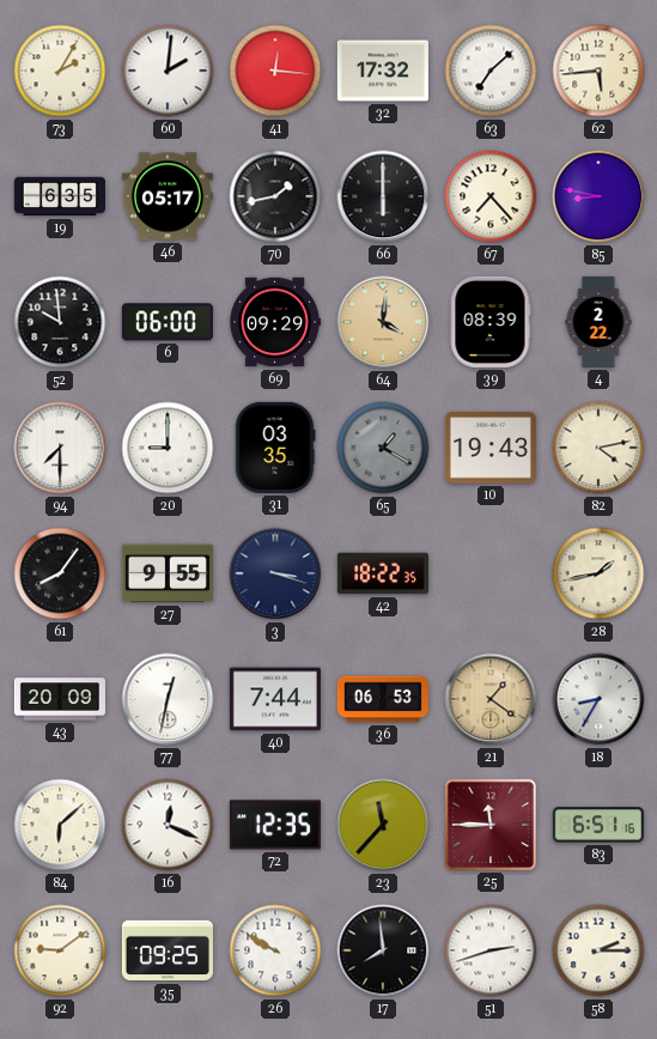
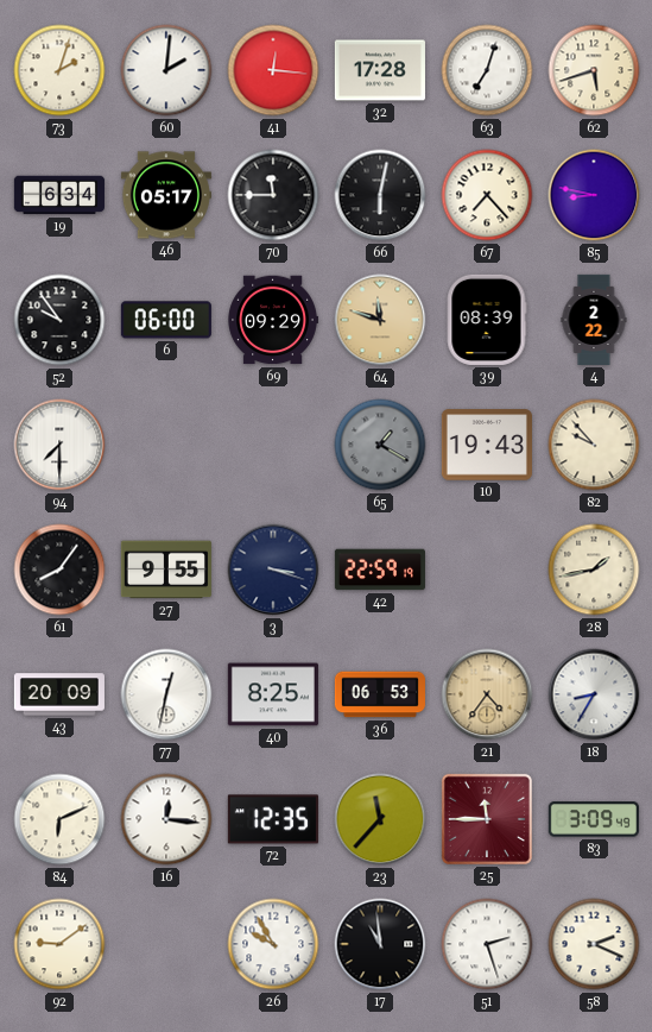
73: 2:05 -> 2:03
32: 17:32 -> 17:28
63: 7:08 -> 7:03
62: 5:44 -> 5:42
19: 6:35 -> 6:34
70: 1:43 -> 11:45
66: 6:00 -> 6:02
52: 9:59 -> 9:54
64: 4:01 -> 11:48
20: 9:00 -> none
31: 03:35 -> none
82: 4:13 -> 9:53
42: 18:22 -> 22:59
40: 7:44 -> 8:25
21: 1:21 -> 4:36
84: 6:08 -> 6:11
16: 12:19 -> 12:16
83: 6:51 -> 3:09
35: 09:25 -> none
26: 9:50 -> 9:55
17: 7:59 -> 10:59
51: 2:42 -> 2:27
58: 2:15 -> 2:19
